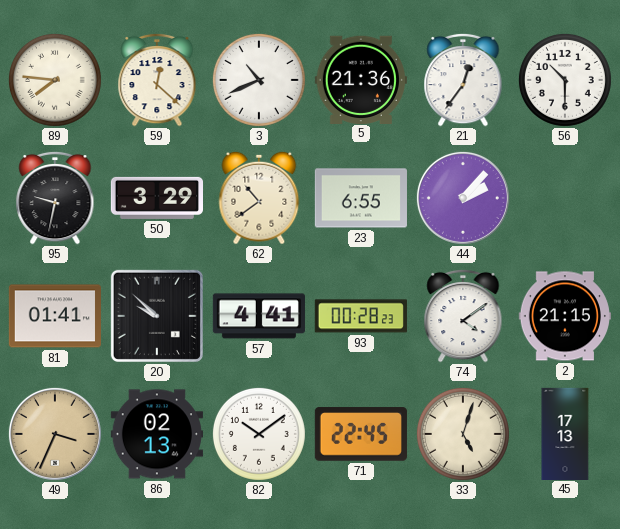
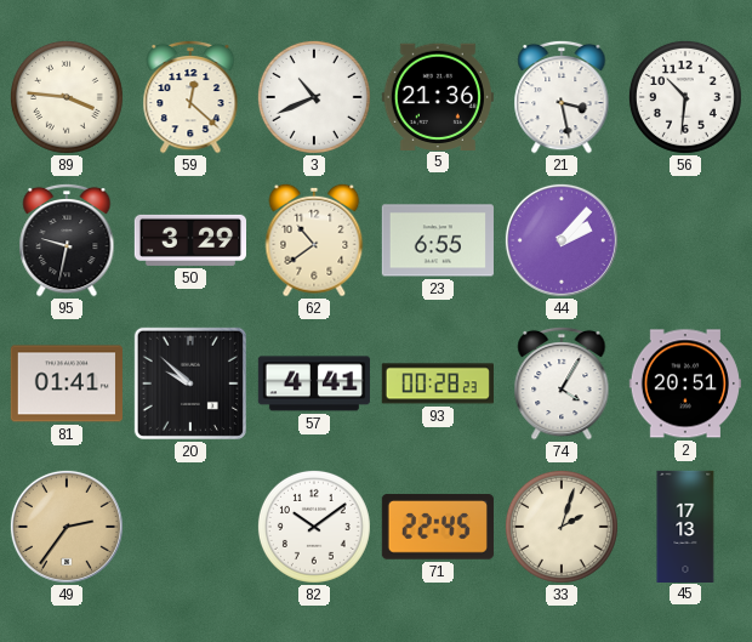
89: 7:46 -> 3:46
21: 12:36 -> 3:28
56: 10:30 -> 10:31
74: 4:09 -> 4:05
2: 21:15 -> 20:51
49: 3:34 -> 2:36
86: 02:13 -> none
33: 5:03 -> 2:03
